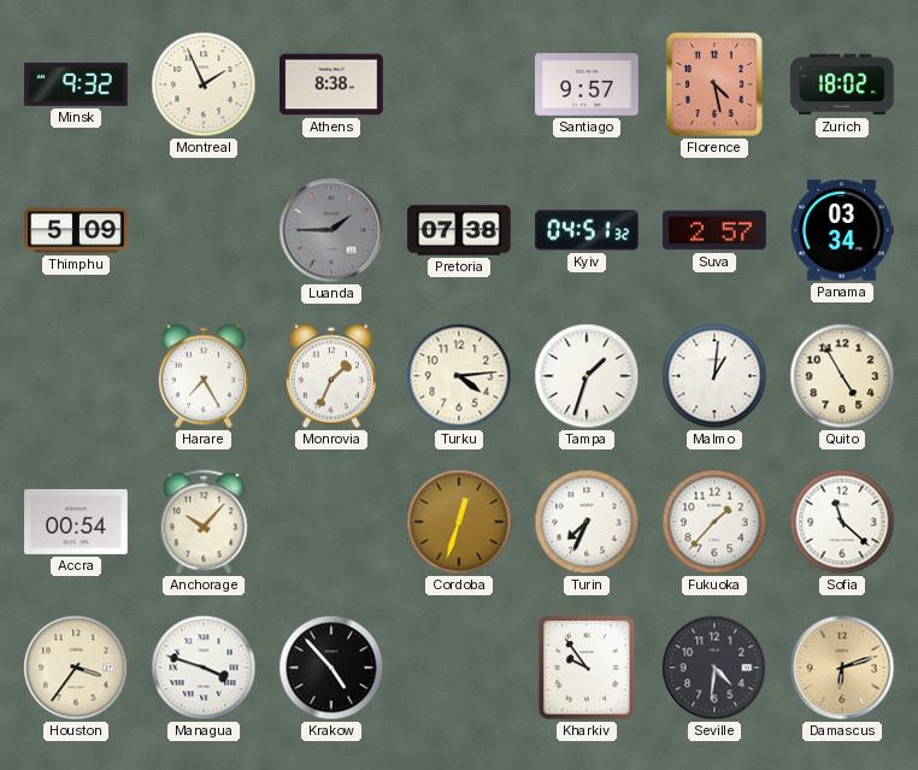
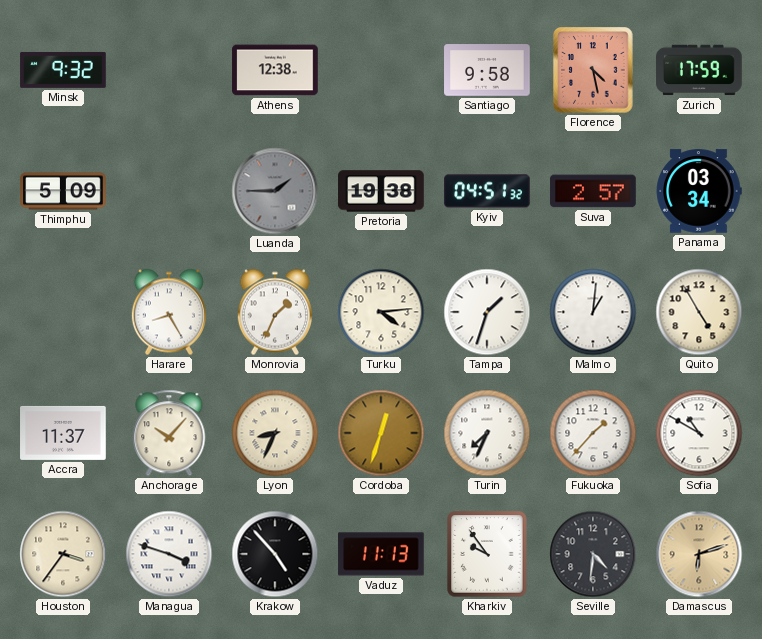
Montreal: 1:56 -> none
Athens: 8:38 -> 12:38
Santiago: 9:57 -> 9:58
Zurich: 18:02 -> 17:59
Pretoria: 07:38 -> 19:38
Harare: 7:25 -> 8:25
Accra: 00:54 -> 11:37
Lyon: none -> 8:34
Sofia: 11:22 -> 10:50
Vaduz: none -> 11:13
